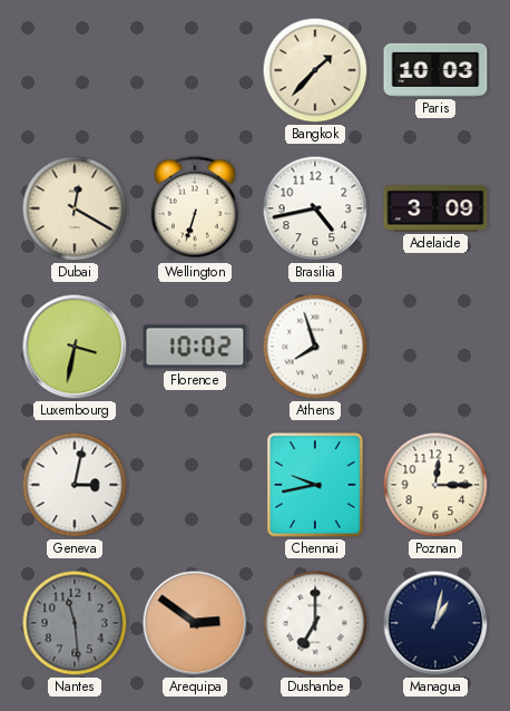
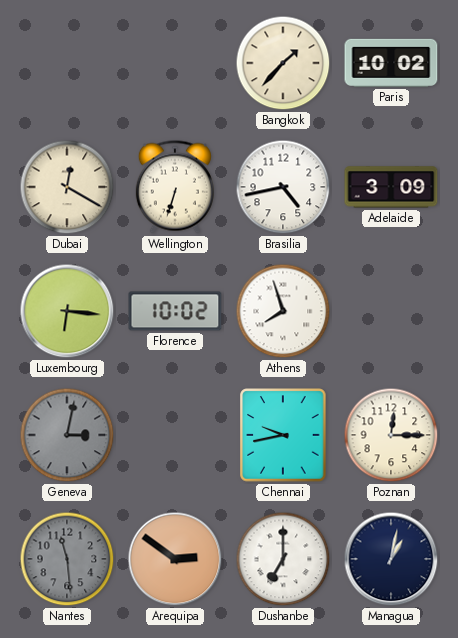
Paris: 10:03 -> 10:02
Luxembourg: 3:32 -> 6:16
Geneva dial: white -> grey
